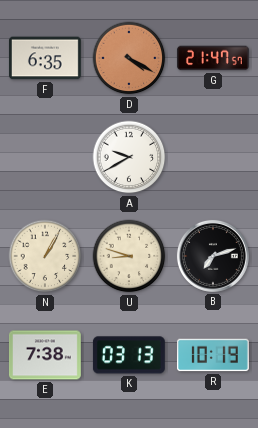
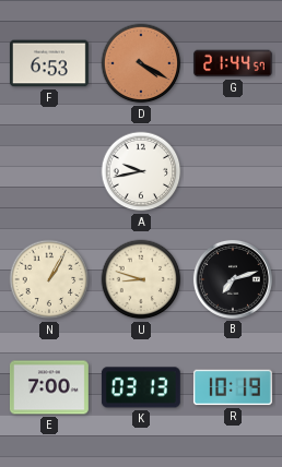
F: 6:35 -> 6:53
G: 21:47 -> 21:44
A: 9:40 -> 9:43
E: 7:38 -> 7:00
